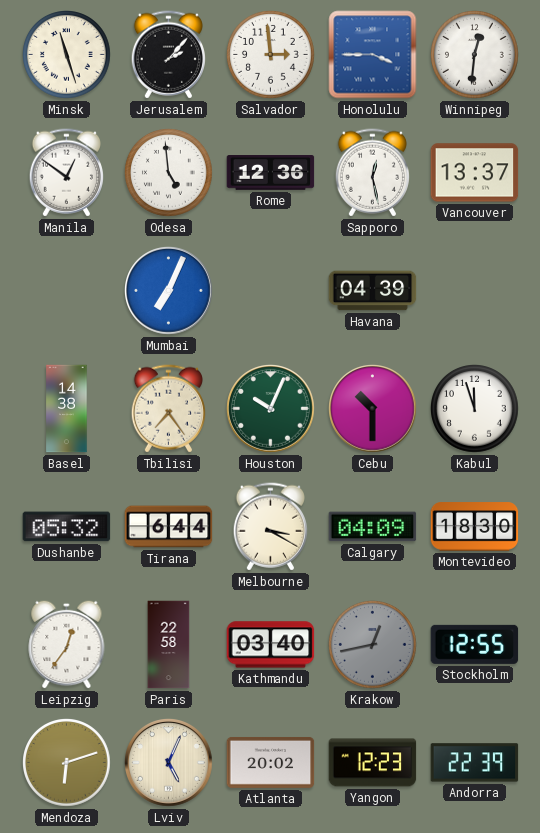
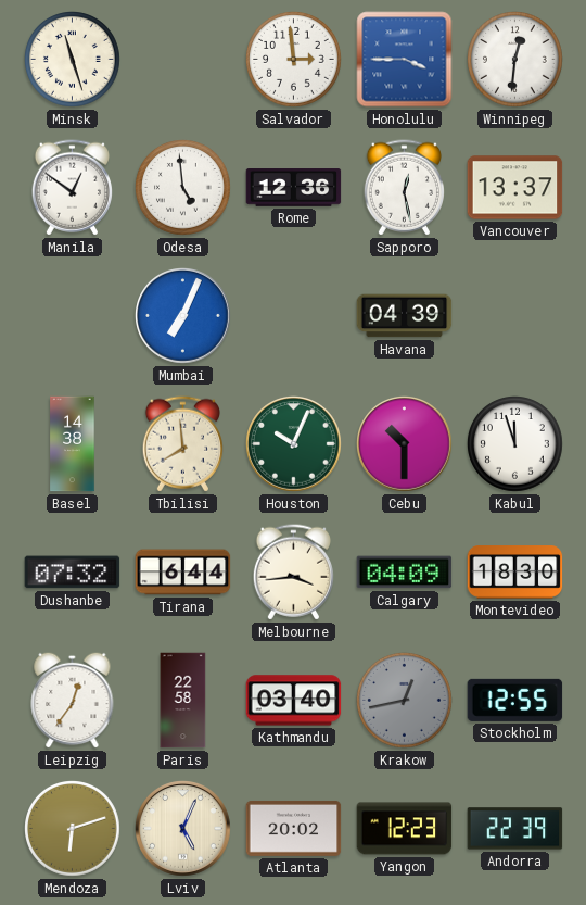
Jerusalem: 2:07 -> none
Tbilisi: 7:24 -> 7:59
Dushanbe: 05:32 -> 07:32
Melbourne: 3:20 -> 3:44
